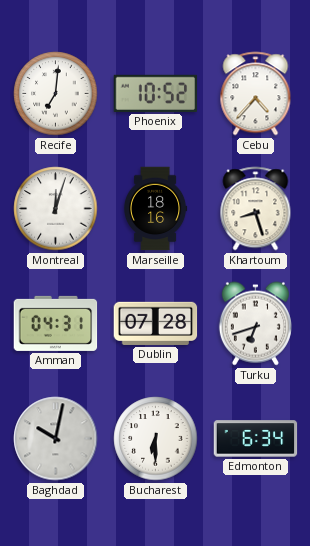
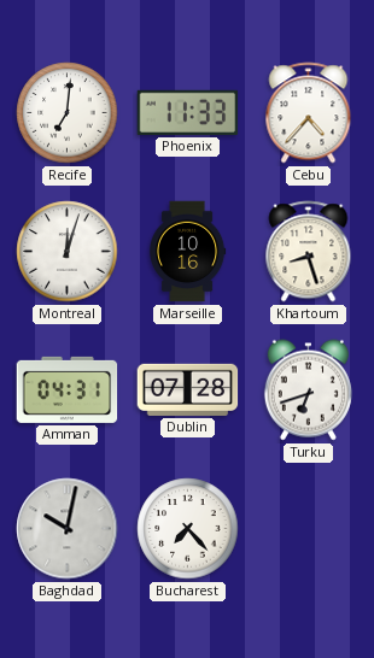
Phoenix: 10:52 -> 11:33
Marseille: 18:16 -> 10:16
Bucharest: 6:30 -> 7:23
Edmonton: 6:34 -> none
